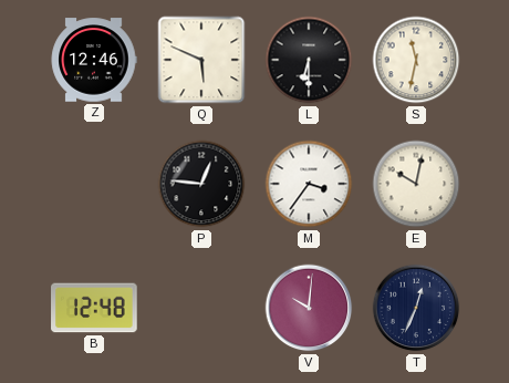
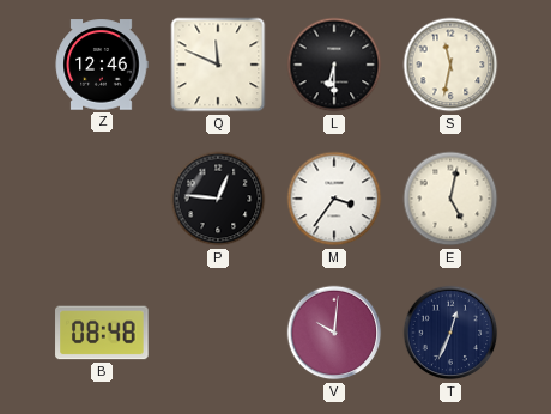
Q: 5:49 -> 11:49
E: 10:02 -> 5:02
B: 12:48 -> 08:48
